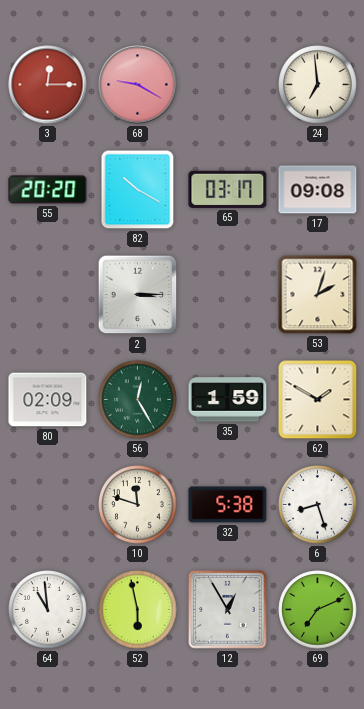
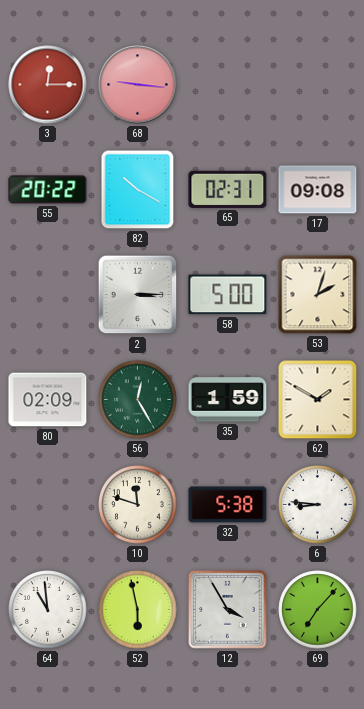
68: 9:20 -> 9:16
24: 6:59 -> none
55: 20:20 -> 20:22
65: 03:17 -> 02:31
58: none -> 5:00
6: 8:27 -> 8:46
12: 12:55 -> 3:55
69: 7:11 -> 7:07
